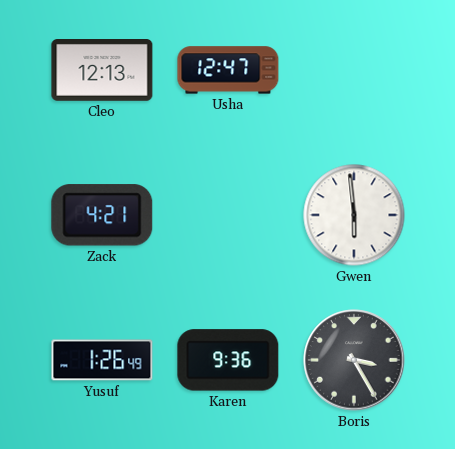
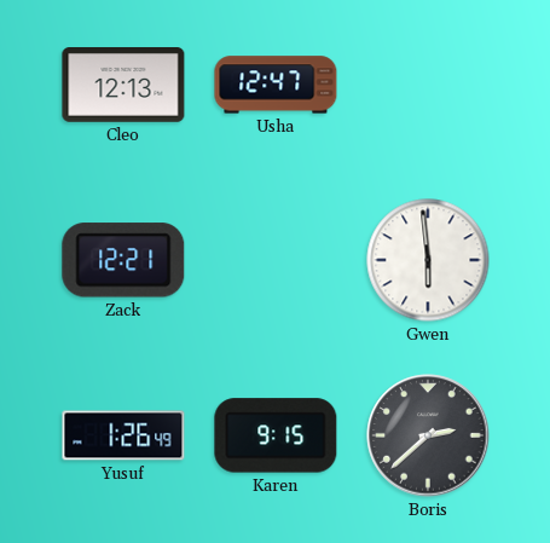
Zack: 4:21 -> 12:21
Karen: 9:36 -> 9:15
Boris: 3:25 -> 2:38
